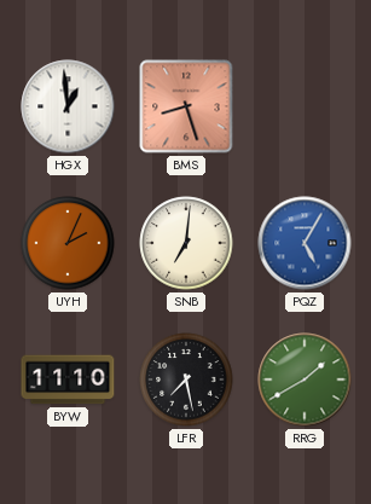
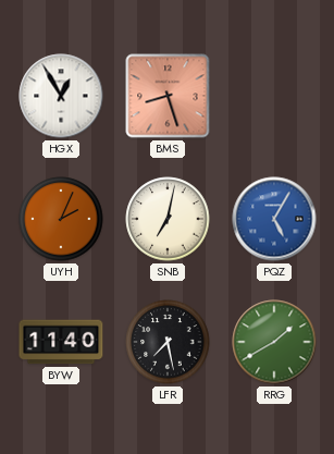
HGX: 12:59 -> 12:55
SNB: 7:01 -> 7:02
BYW: 11:10 -> 11:40
